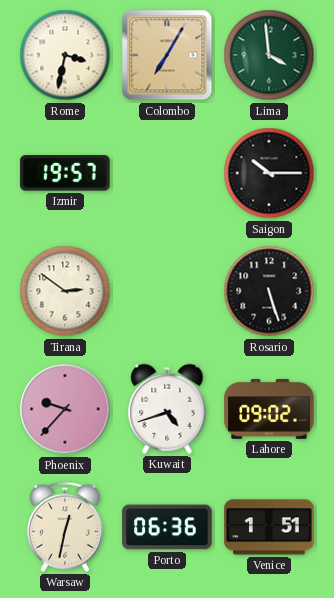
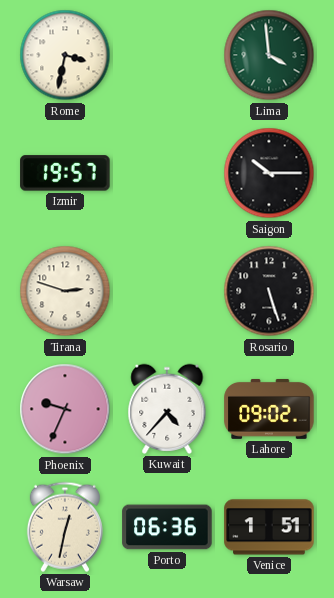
Colombo: 7:05 -> none
Tirana: 2:51 -> 2:48
Phoenix: 9:37 -> 9:34
Kuwait: 4:42 -> 4:37
